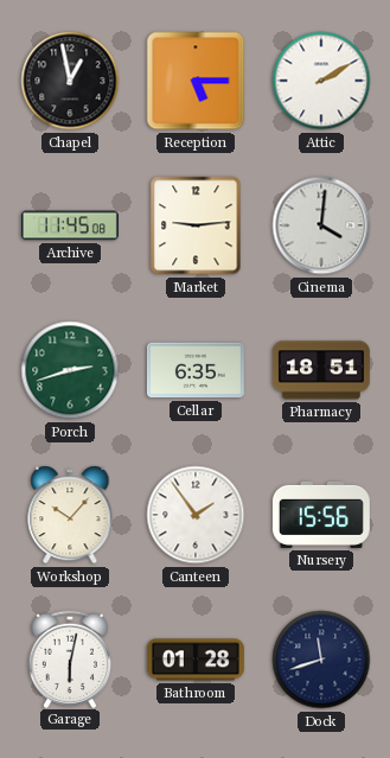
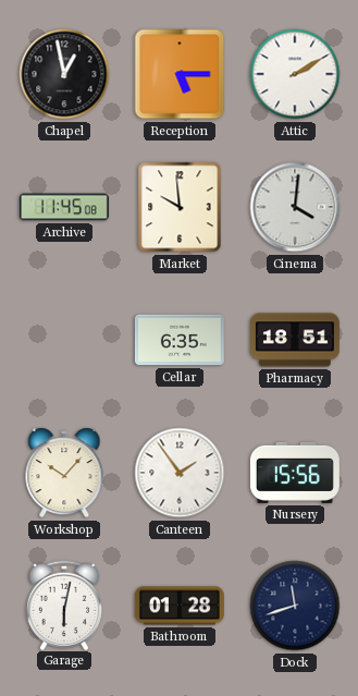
Market: 9:14 -> 9:59
Porch: 2:42 -> none
